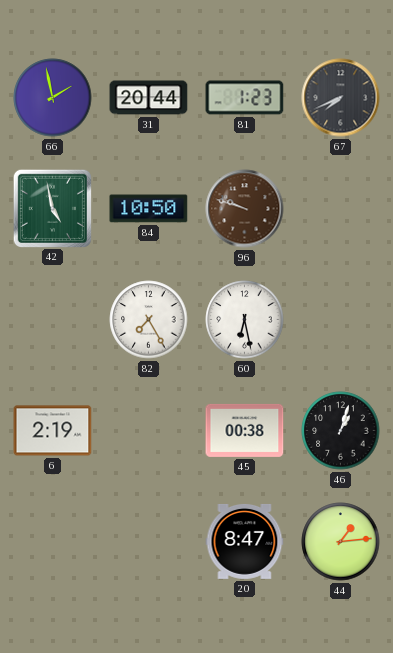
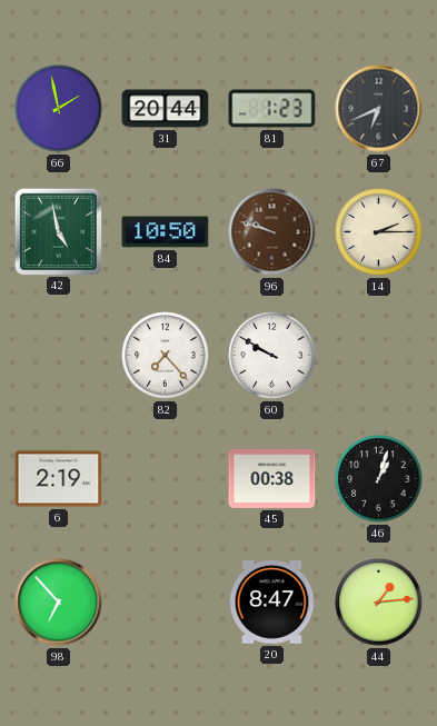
67: 7:41 -> 6:41
14: none -> 2:15
82: 7:25 -> 7:23
60: 6:28 -> 9:50
98: none -> 6:53
